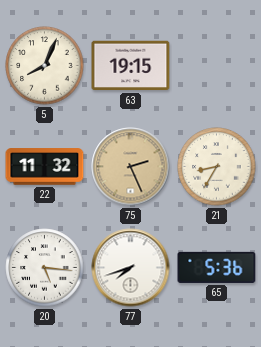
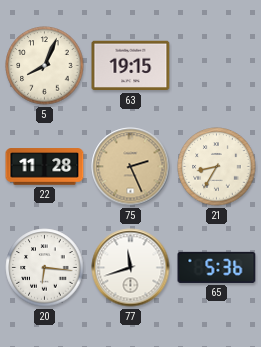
22: 11:32 -> 11:28
20: 5:16 -> 6:16
77: 7:42 -> 11:42
